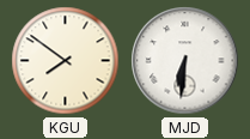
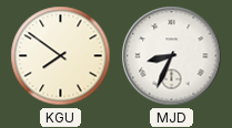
MJD: 6:31 -> 8:34
